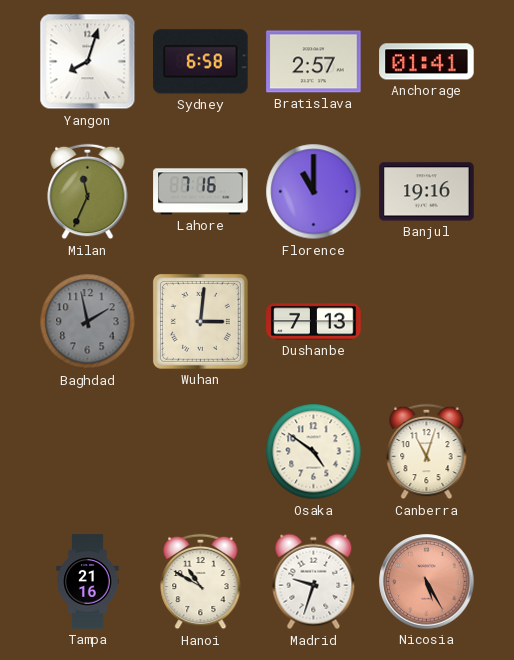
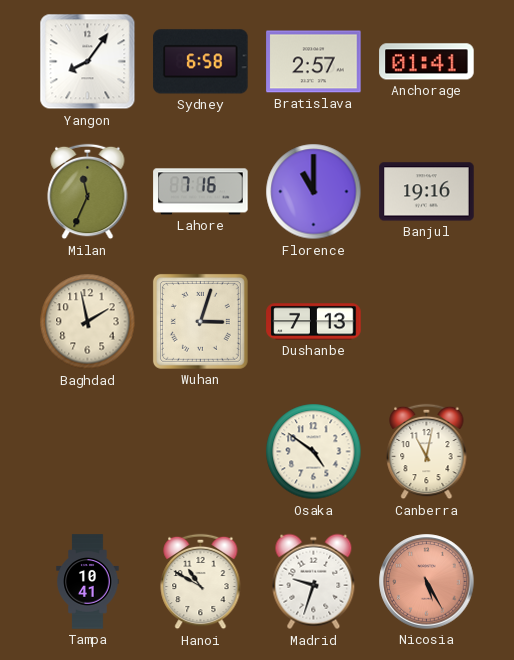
Yangon: 8:03 -> 8:06
Baghdad dial: grey -> cream
Wuhan: 3:01 -> 3:03
Canberra: 11:03 -> 11:02
Tampa: 21:16 -> 10:41
